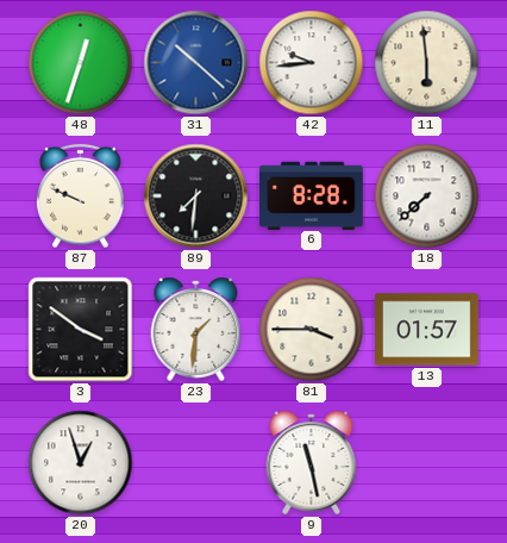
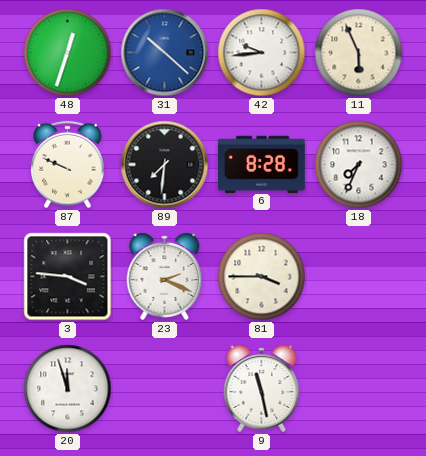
11: 5:59 -> 5:56
18: 7:38 -> 7:34
3: 3:51 -> 3:46
23: 1:31 -> 2:19
13: 01:57 -> none
20: 12:57 -> 11:57
